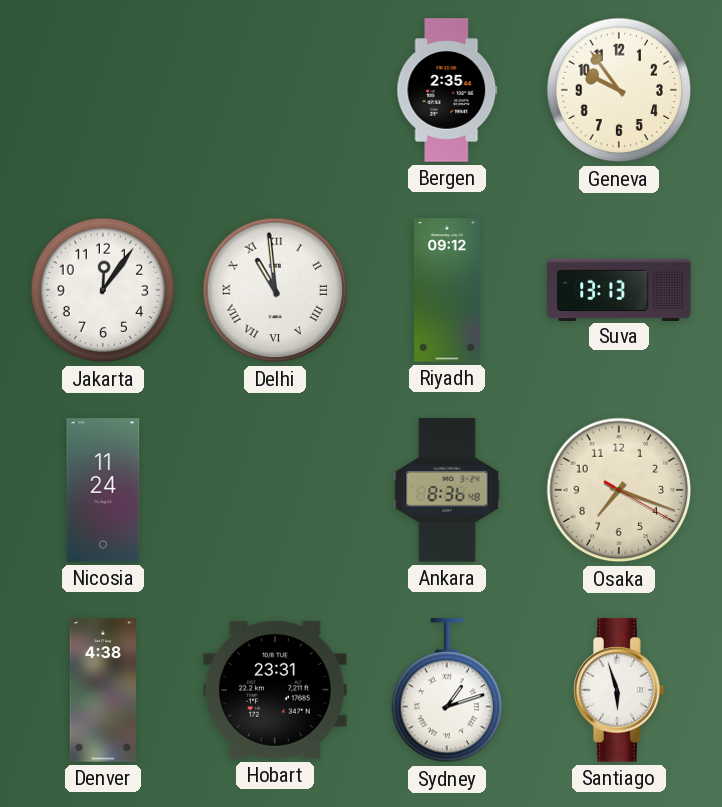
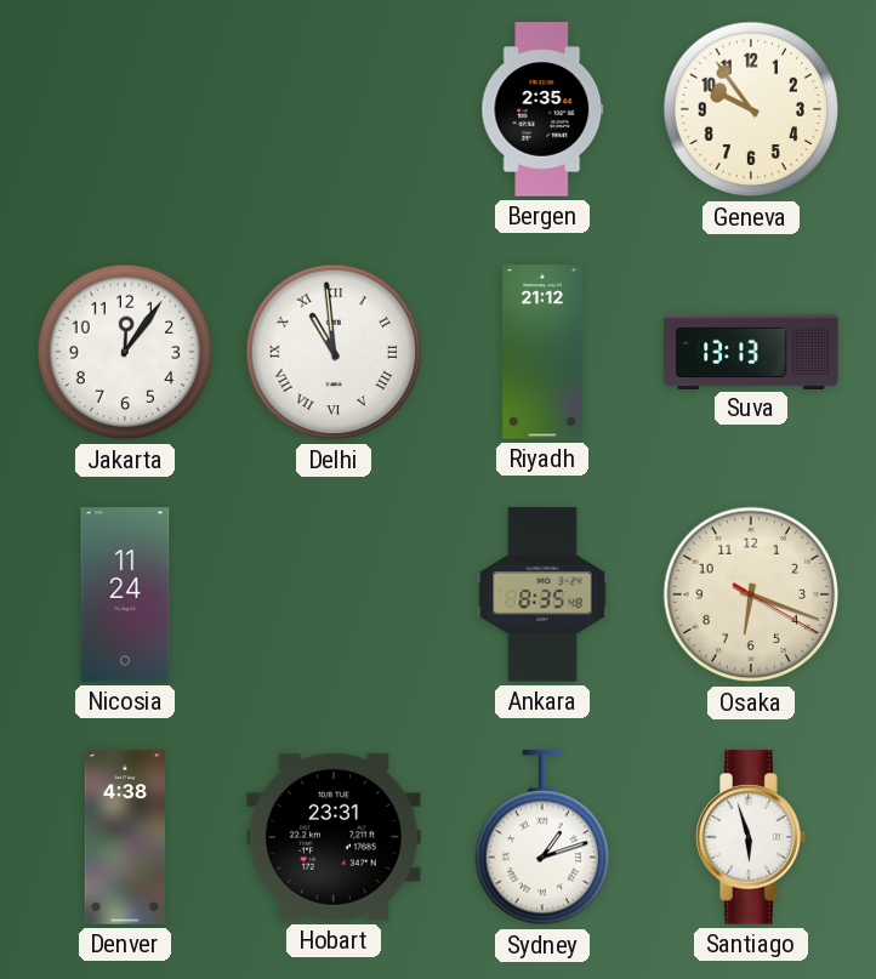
Riyadh: 09:12 -> 21:12
Ankara: 8:36 -> 8:35
Osaka: 7:18 -> 6:18
